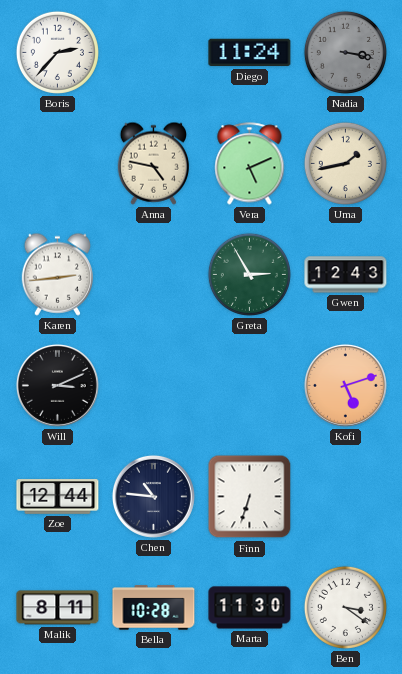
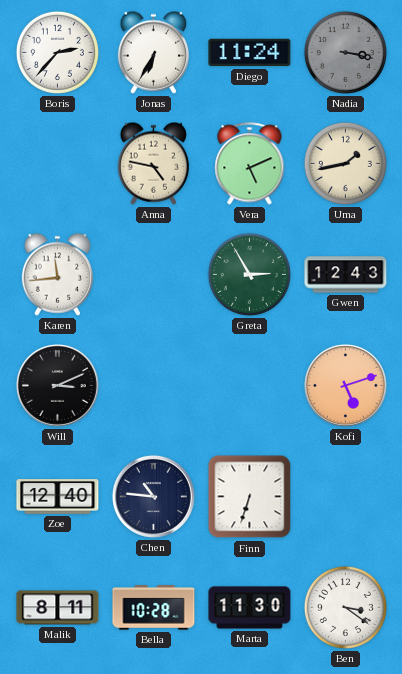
Jonas: none -> 6:35
Karen: 2:44 -> 11:44
Zoe: 12:44 -> 12:40
